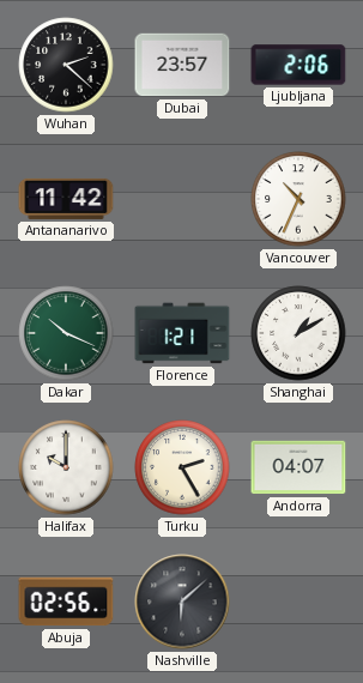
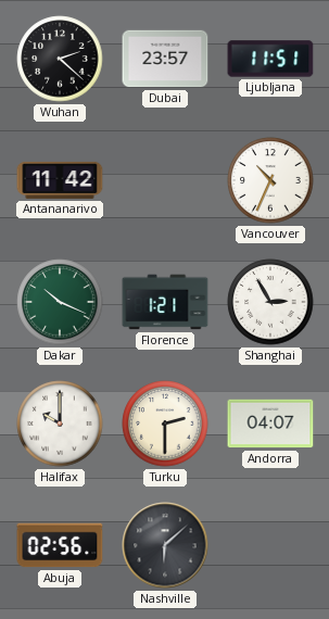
Ljubljana: 2:06 -> 11:51
Shanghai: 1:10 -> 2:55
Turku: 2:25 -> 2:30
